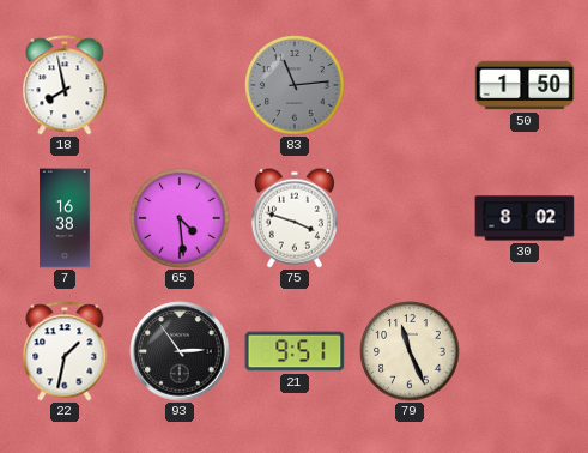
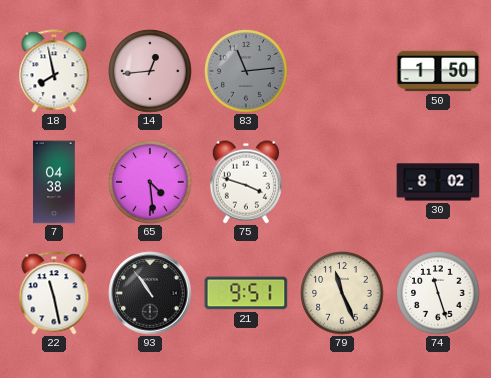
14: none -> 12:44
7: 16:38 -> 04:38
22: 1:32 -> 11:28
93: 2:54 -> 10:54
74: none -> 11:27
